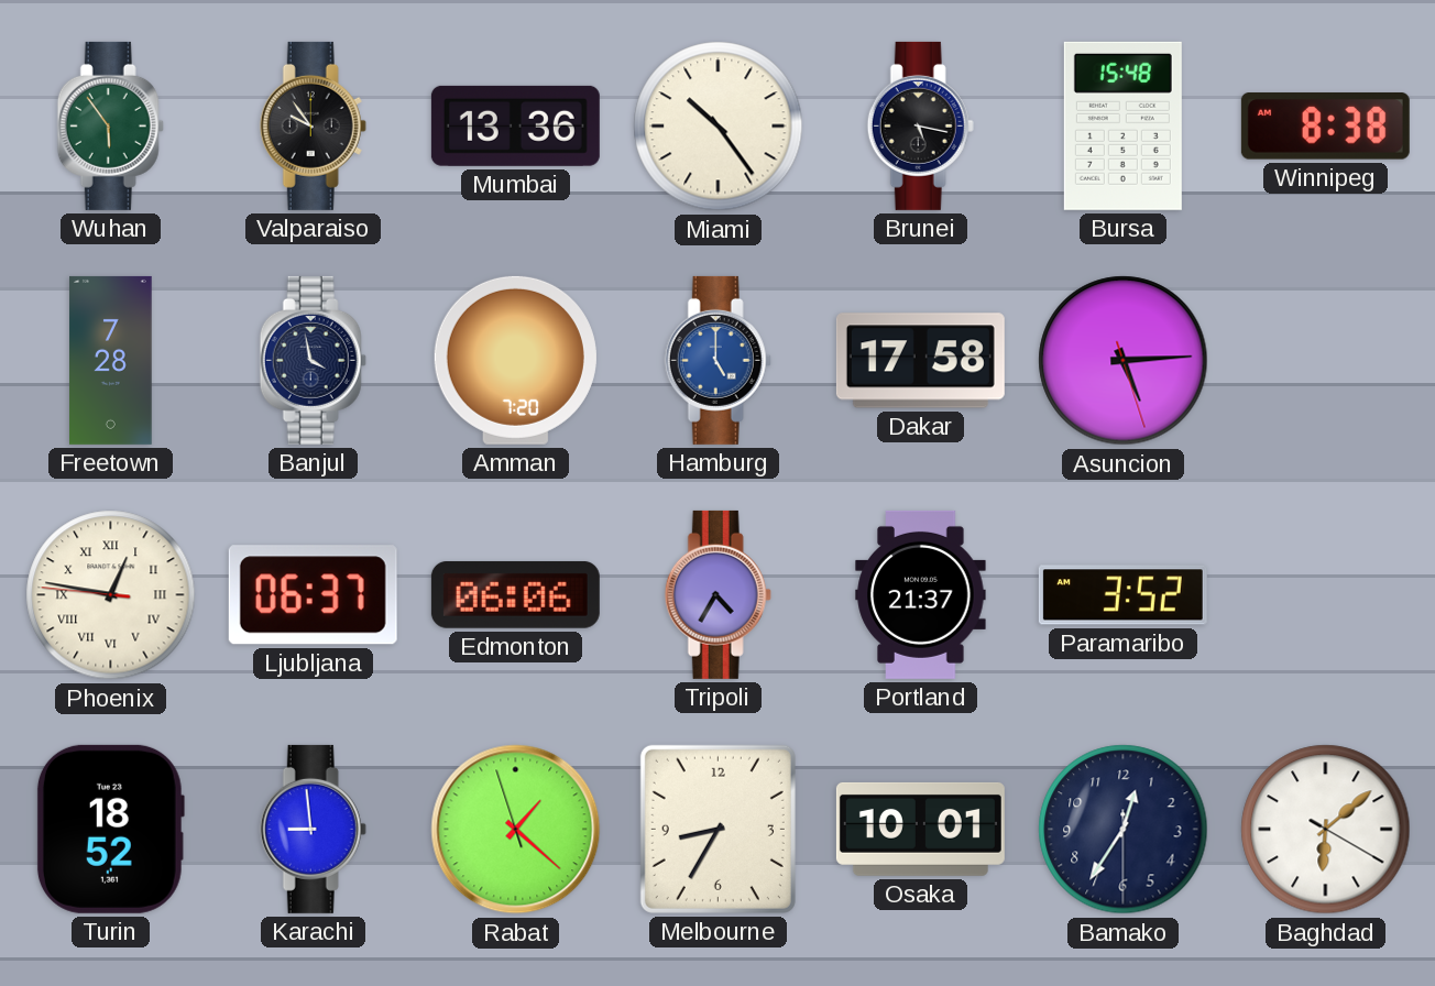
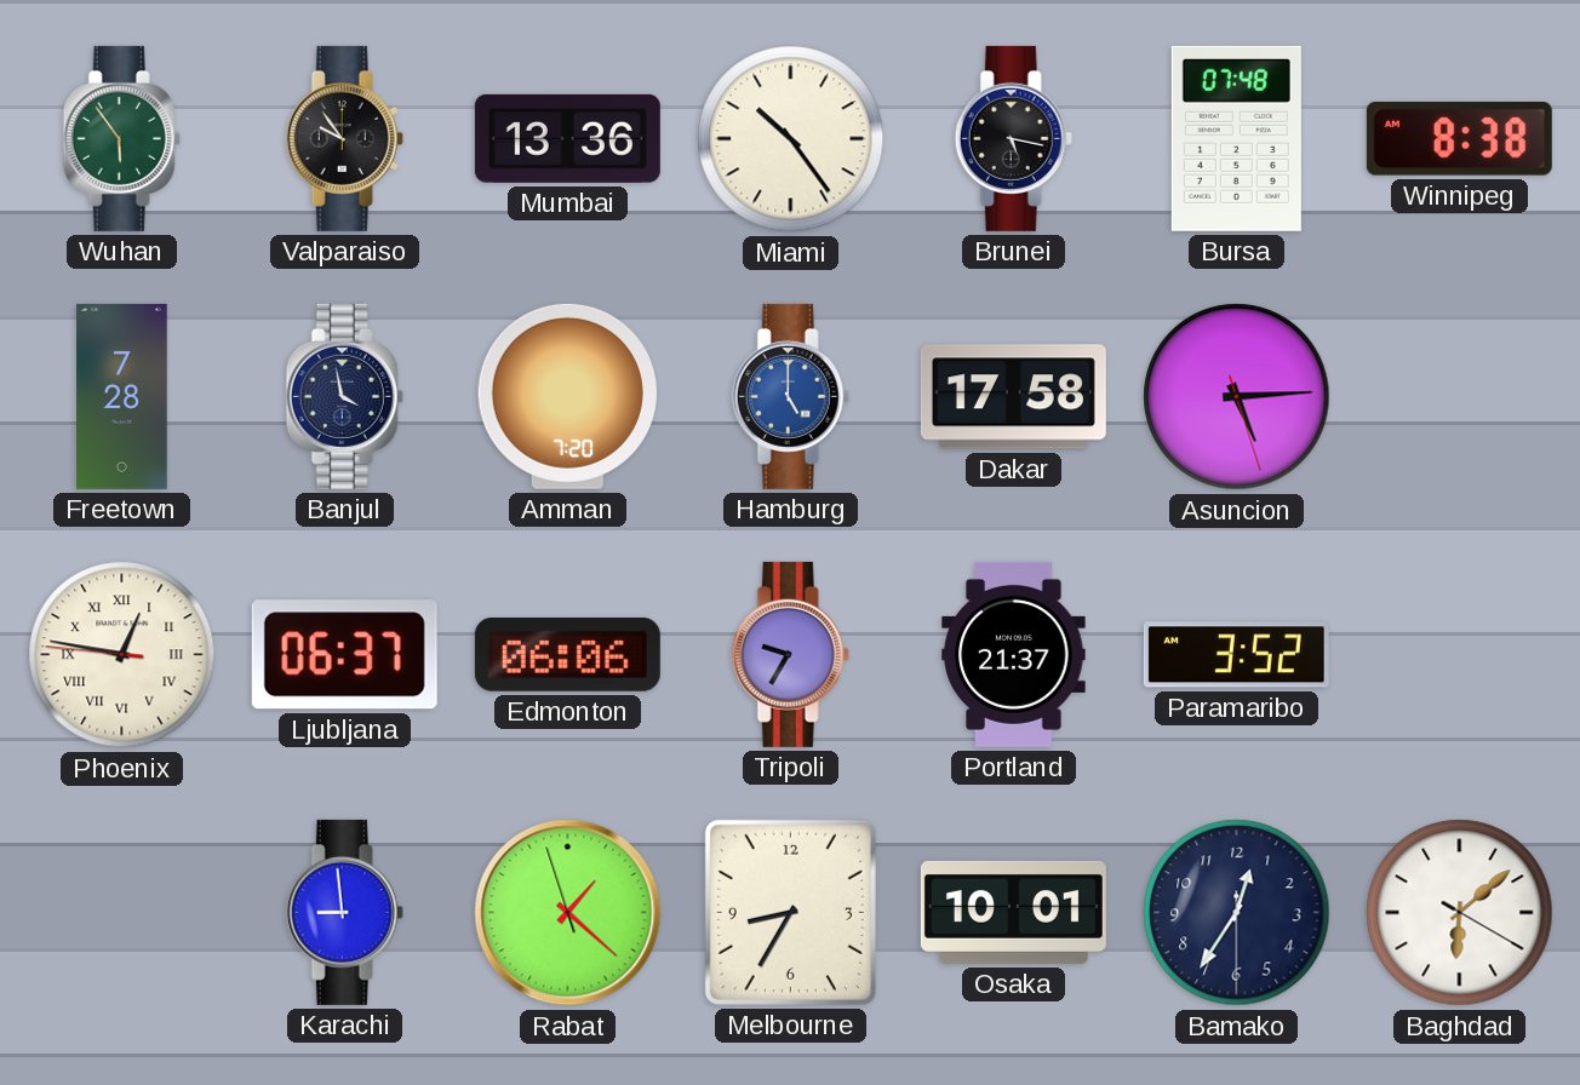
Bursa: 15:48 -> 07:48
Tripoli: 4:35 -> 9:35
Turin: 18:52 -> none
